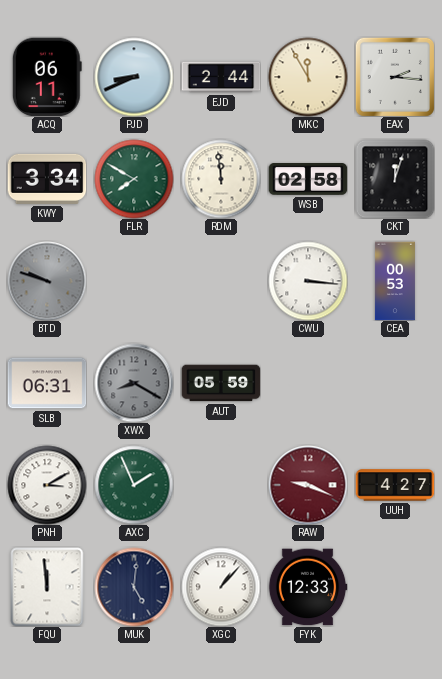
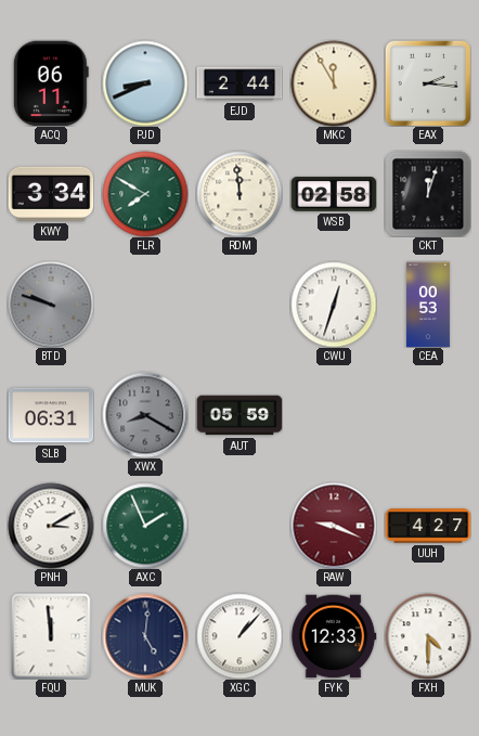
CWU: 3:16 -> 12:33
FXH: none -> 4:30
